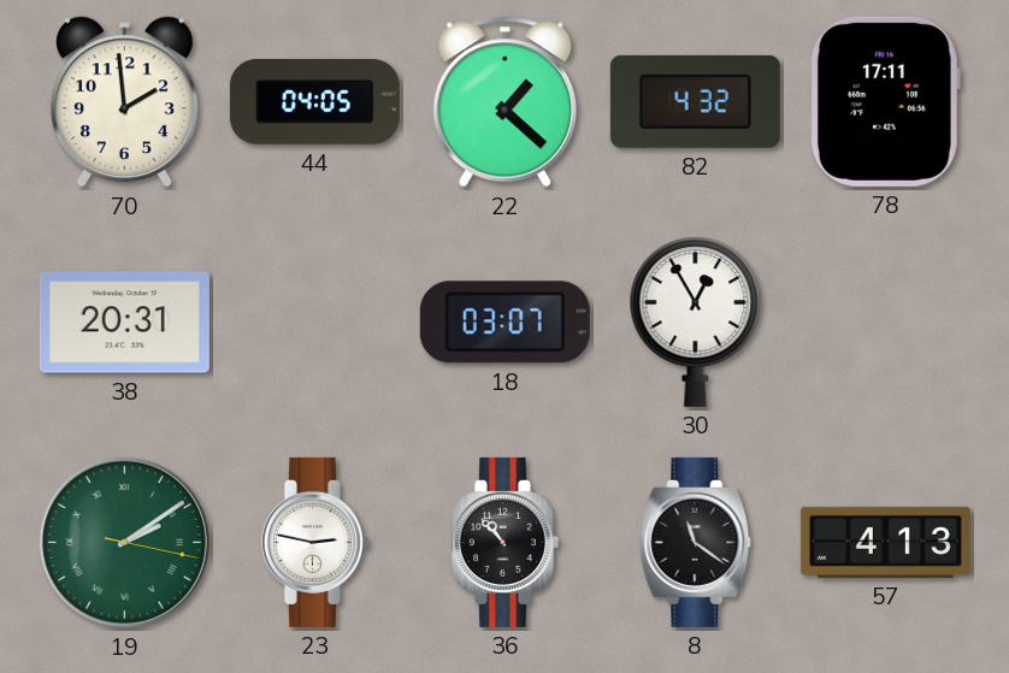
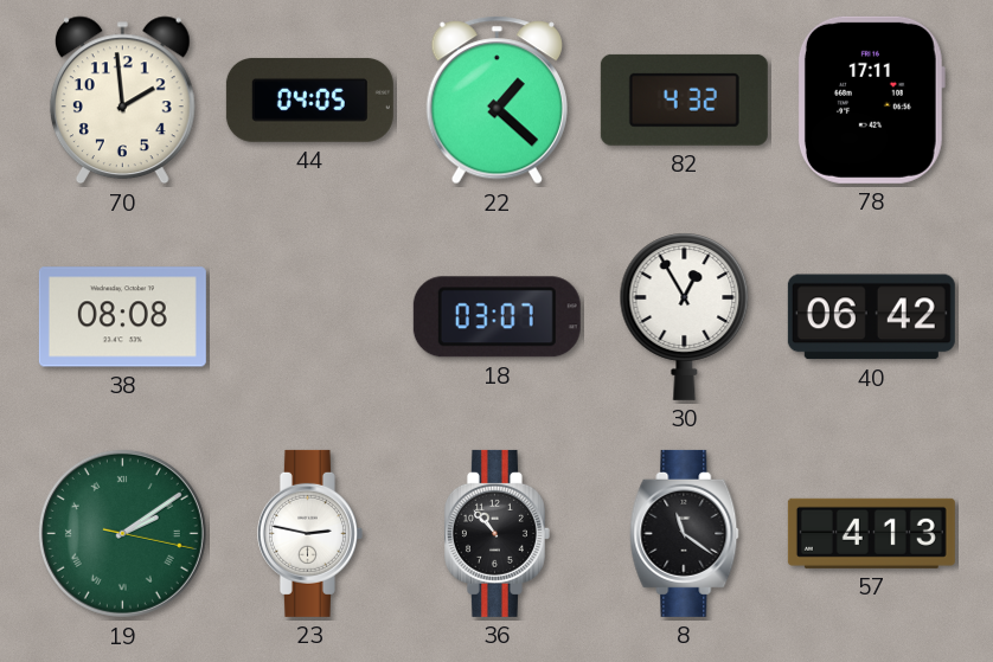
38: 20:31 -> 08:08
40: none -> 06:42
